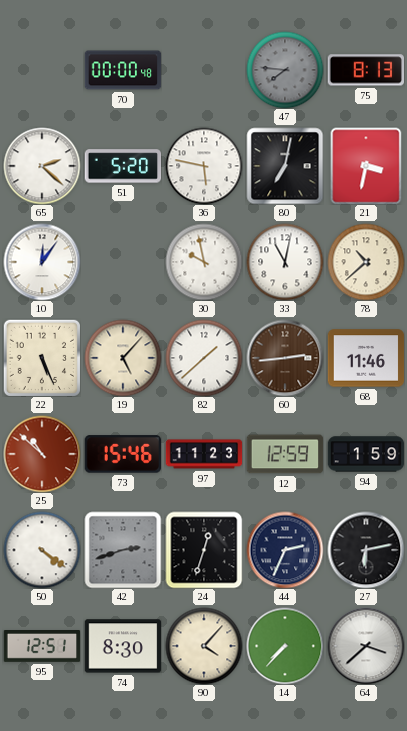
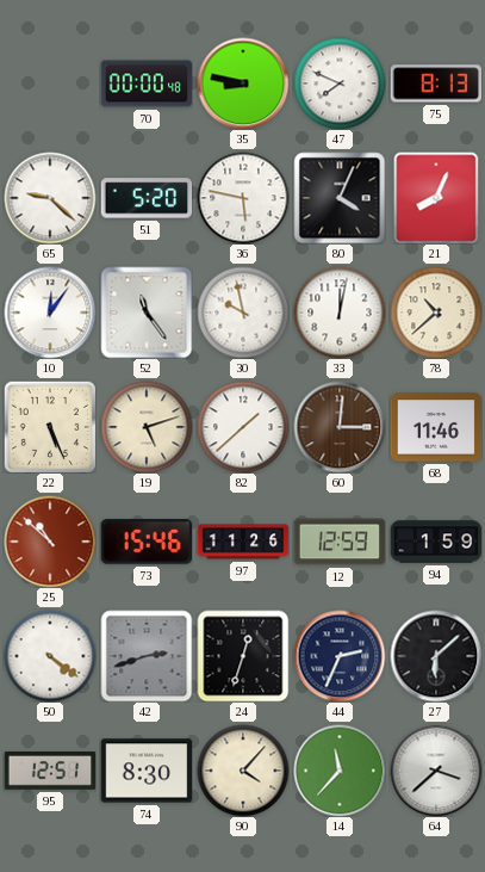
35: none -> 8:47
47: 7:46 -> 7:49
47 dial: grey -> white
65: 2:22 -> 9:22
80: 7:02 -> 4:04
21: 3:32 -> 8:04
52: none -> 11:24
33: 11:02 -> 12:02
19: 5:07 -> 5:12
60: 2:44 -> 3:01
97: 11:23 -> 11:26
27: 6:13 -> 6:08
14: 7:37 -> 11:37
